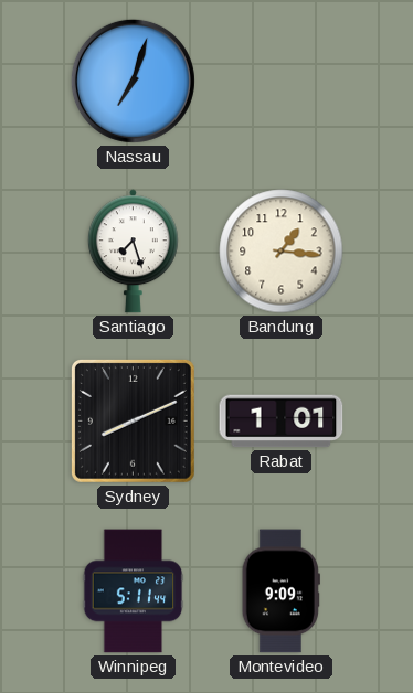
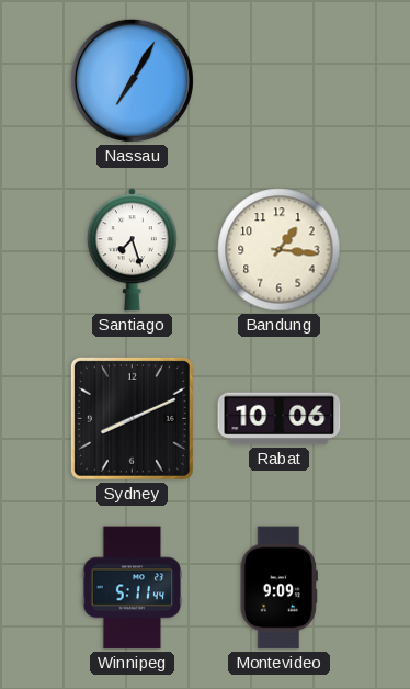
Nassau: 7:03 -> 7:05
Rabat: 1:01 -> 10:06
